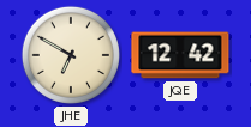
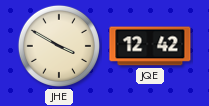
JHE: 6:50 -> 3:50
